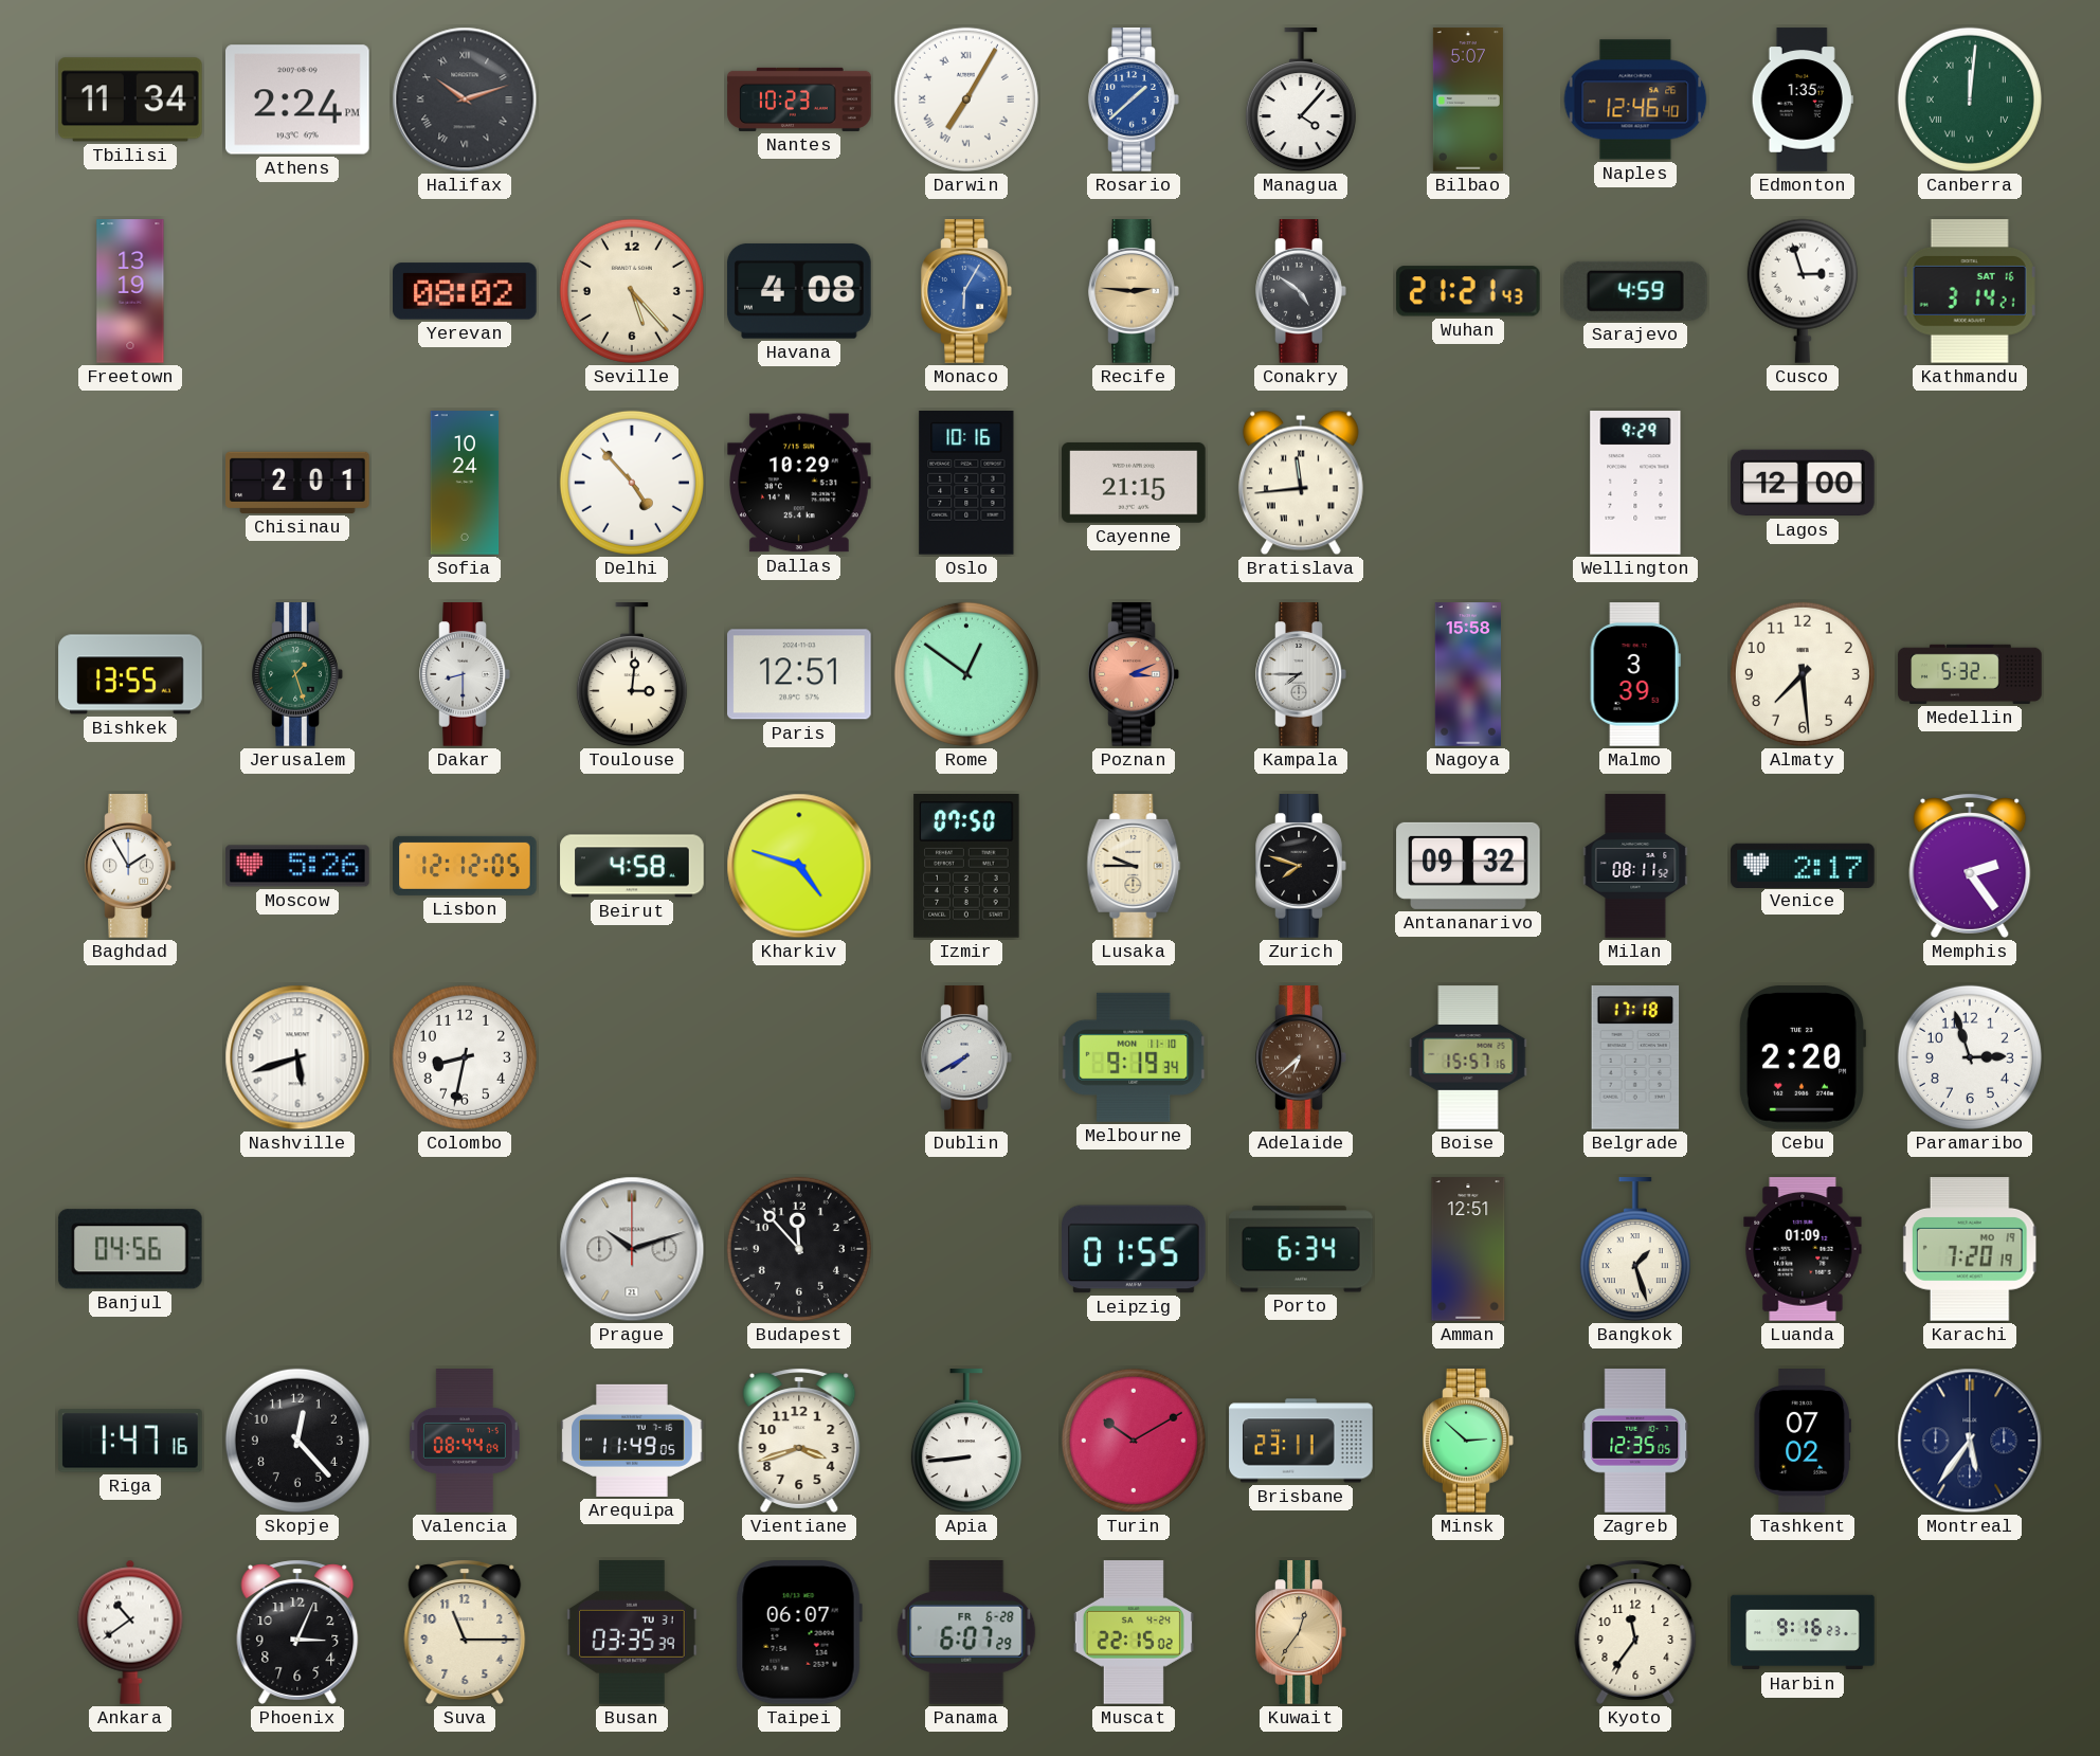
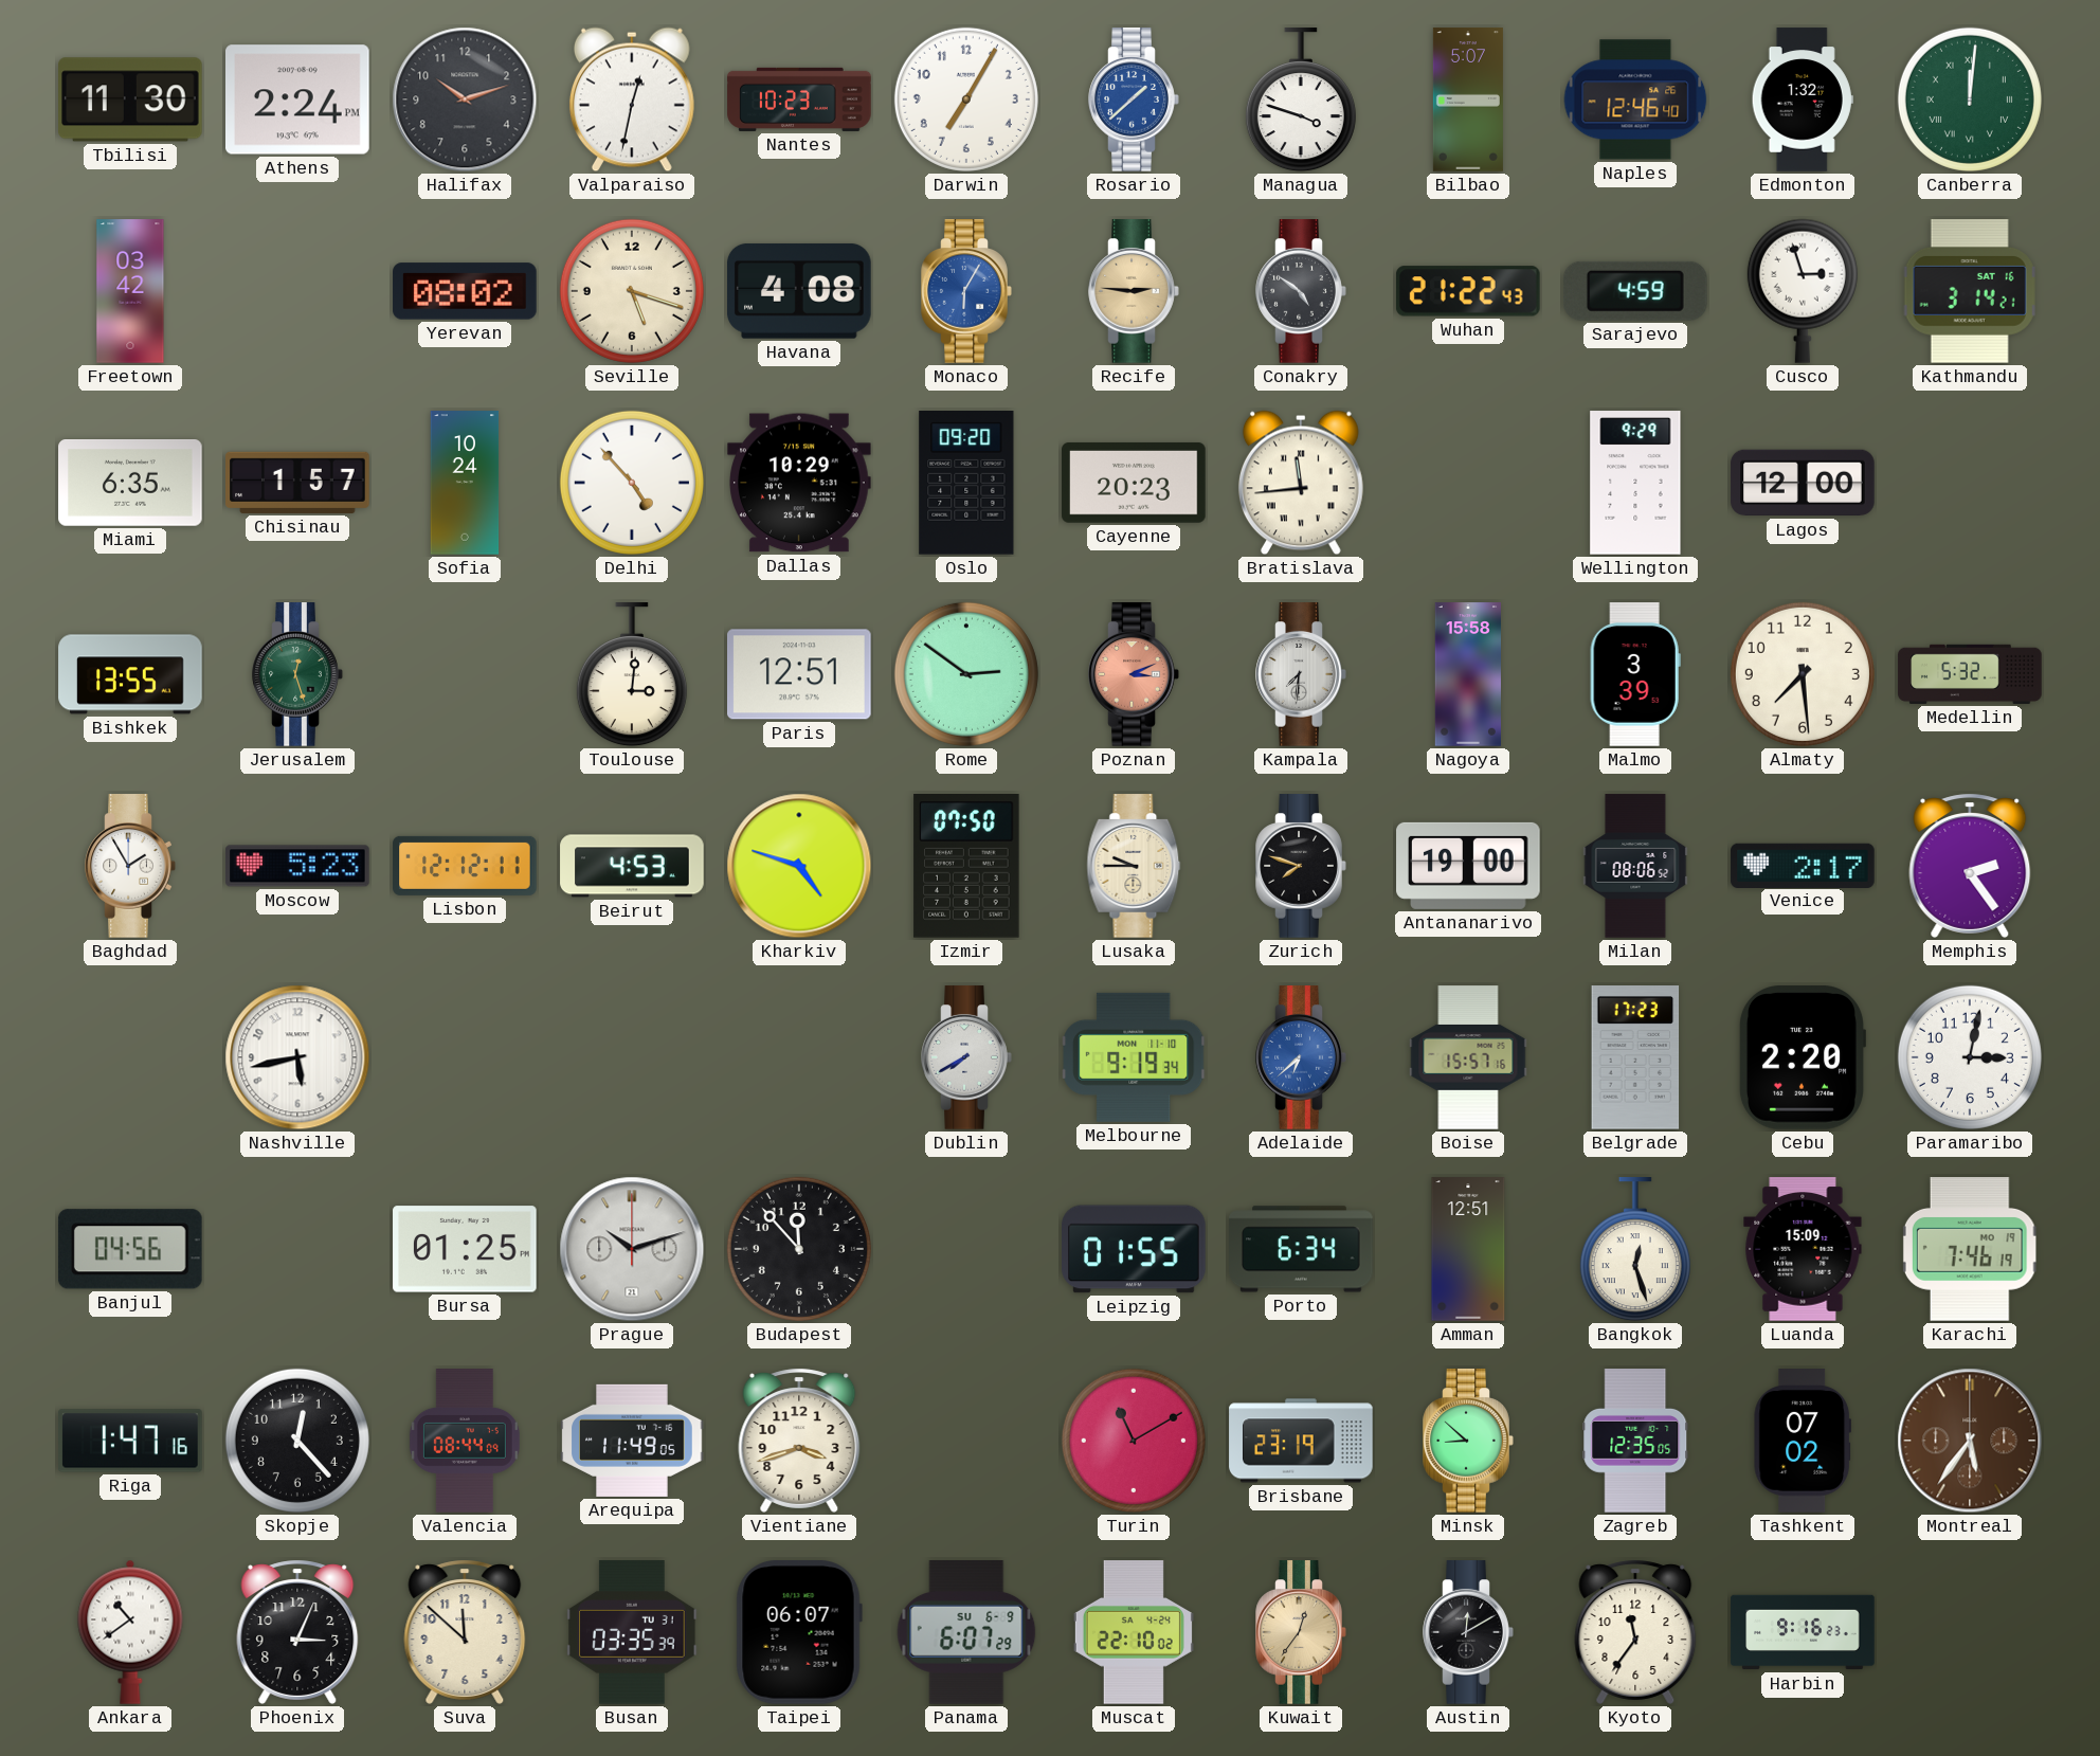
Tbilisi: 11:34 -> 11:30
Halifax numerals: Roman -> Arabic
Valparaiso: none -> 12:32
Darwin numerals: Roman -> Arabic
Managua: 4:07 -> 3:48
Edmonton: 1:35 -> 1:32
Freetown: 13:19 -> 03:42
Seville: 5:23 -> 5:18
Wuhan: 21:21 -> 21:22
Miami: none -> 6:35
Chisinau: 2:01 -> 1:57
Oslo: 10:16 -> 09:20
Cayenne: 21:15 -> 20:23
Jerusalem: 1:27 -> 12:27
Dakar: 8:30 -> none
Rome: 12:51 -> 2:51
Kampala: 7:45 -> 7:31
Moscow: 5:26 -> 5:23
Lisbon: 12:12:05 -> 12:12:11
Beirut: 4:58 -> 4:53
Antananarivo: 09:32 -> 19:00
Milan: 08:11 -> 08:06
Nashville: 5:42 -> 5:43
Colombo: 8:32 -> none
Adelaide dial: brown -> blue
Belgrade: 17:18 -> 17:23
Paramaribo: 2:57 -> 3:02
Bursa: none -> 01:25
Bangkok: 1:27 -> 12:27
Luanda: 01:09 -> 15:09
Karachi: 7:20 -> 7:46
Apia: 8:44 -> none
Turin: 10:10 -> 11:10
Brisbane: 23:11 -> 23:19
Minsk: 2:52 -> 8:52
Montreal dial: navy -> brown
Suva: 11:15 -> 11:52
Panama date: FR 6-28 -> SU 6-9
Muscat: 22:15 -> 22:10
Austin: none -> 12:10
